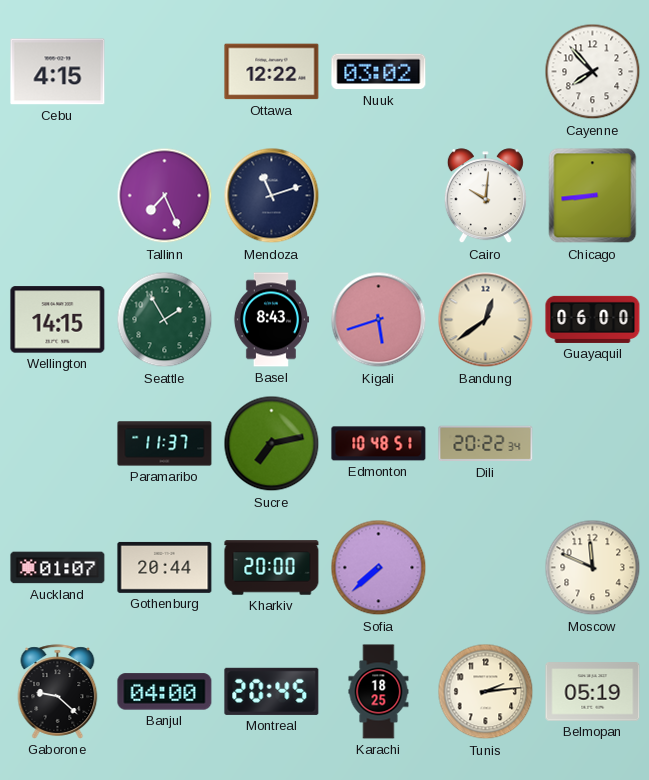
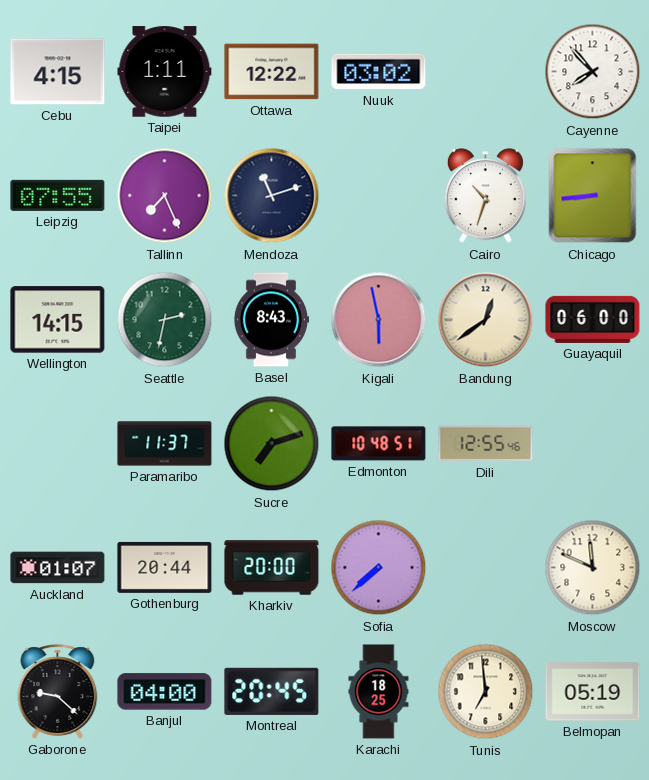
Taipei: none -> 1:11
Leipzig: none -> 07:55
Cairo: 10:01 -> 10:33
Seattle: 1:55 -> 2:32
Kigali: 5:42 -> 5:58
Sucre: 7:13 -> 7:12
Dili: 20:22 -> 12:55
Tunis: 2:14 -> 6:59
